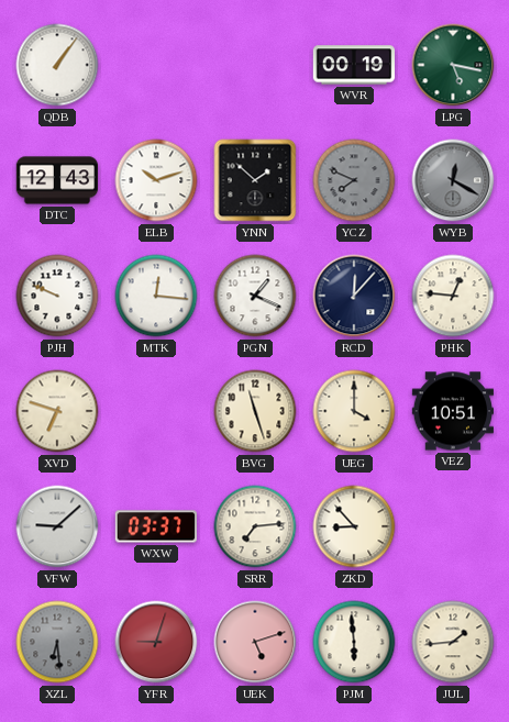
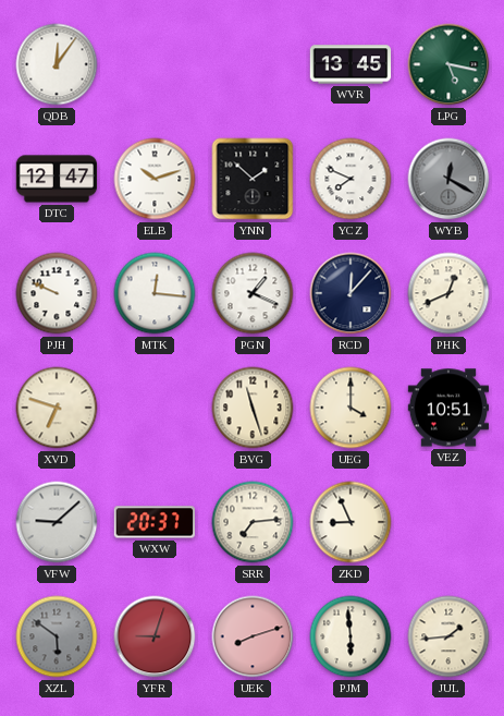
QDB: 1:06 -> 12:06
WVR: 00:19 -> 13:45
DTC: 12:43 -> 12:47
YCZ dial: grey -> white
PHK: 12:46 -> 12:41
WXW: 03:37 -> 20:37
ZKD: 8:53 -> 8:56
XZL: 6:29 -> 5:51
UEK: 5:12 -> 8:12
